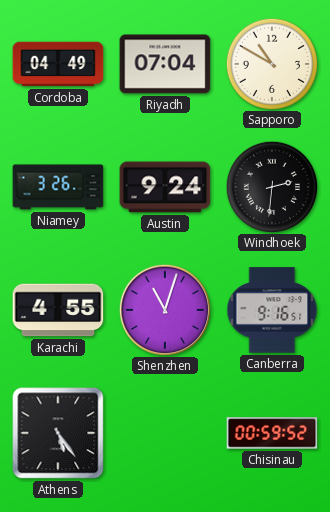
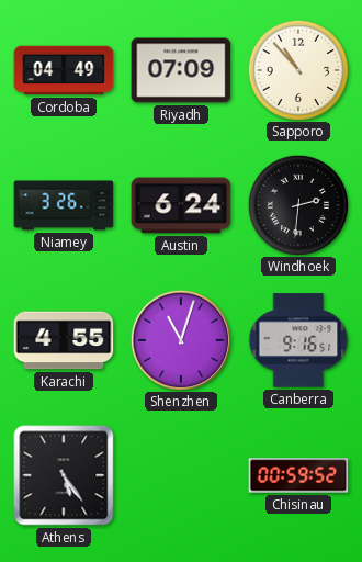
Riyadh: 07:04 -> 07:09
Sapporo: 10:50 -> 10:53
Austin: 9:24 -> 6:24
